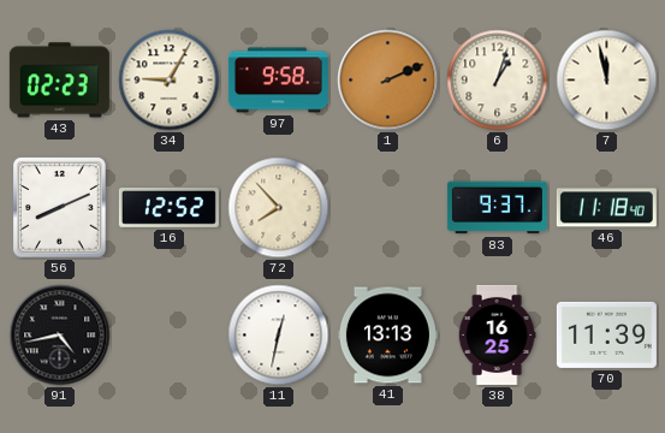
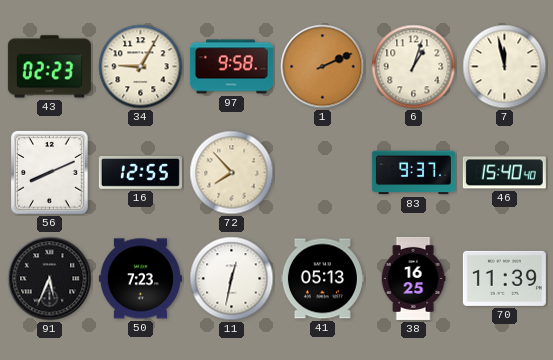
16: 12:52 -> 12:55
46: 11:18 -> 15:40
91: 4:43 -> 5:34
50: none -> 7:23
41: 13:13 -> 05:13
